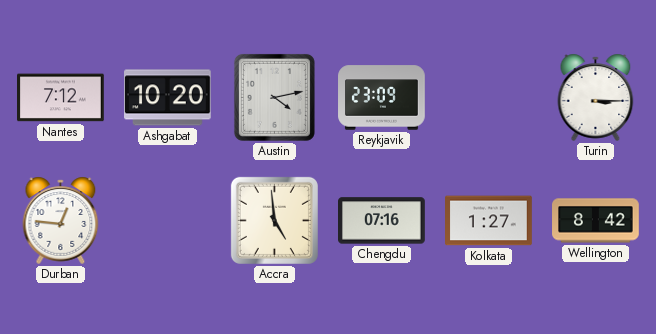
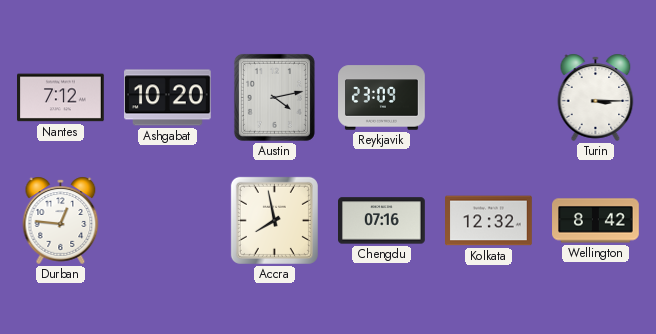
Accra: 4:59 -> 7:58
Kolkata: 1:27 -> 12:32
